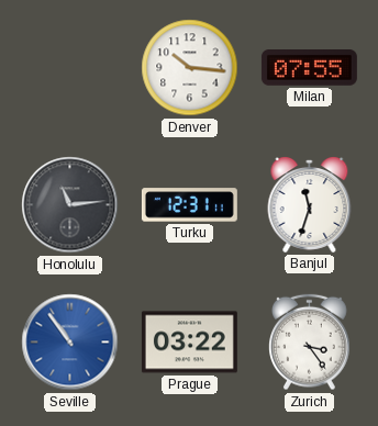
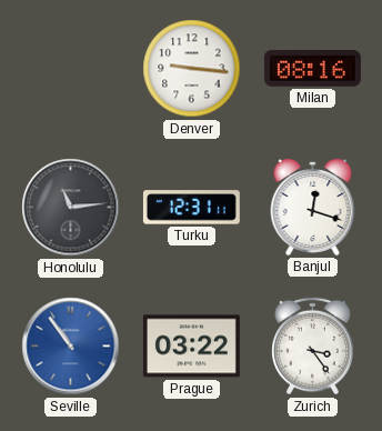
Denver: 10:16 -> 9:16
Milan: 07:55 -> 08:16
Banjul: 11:33 -> 12:18
